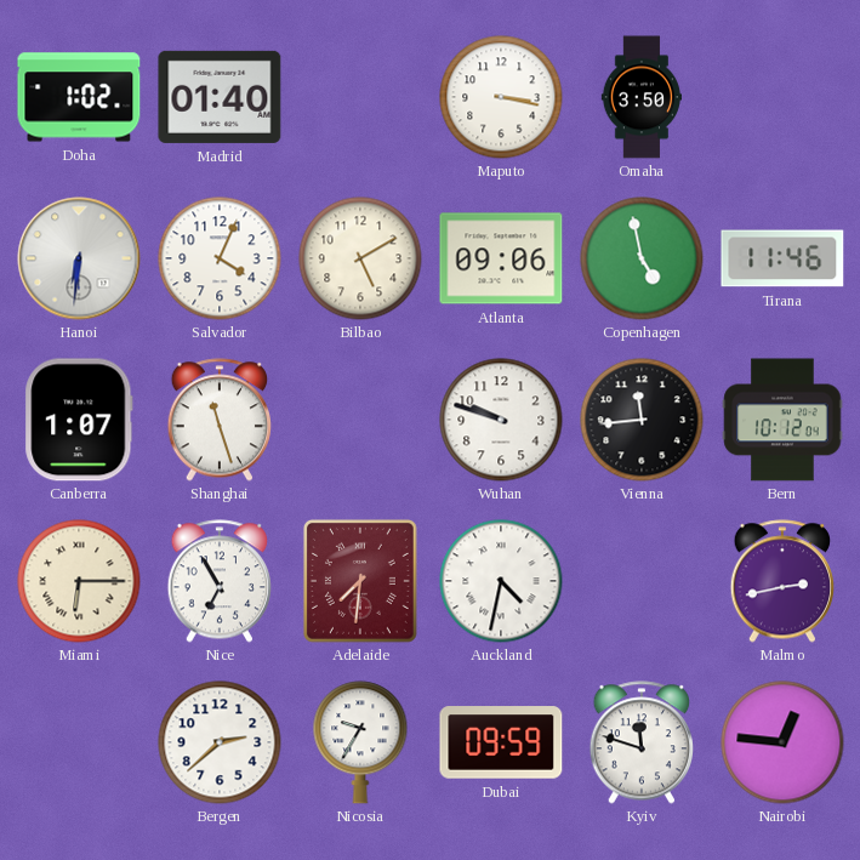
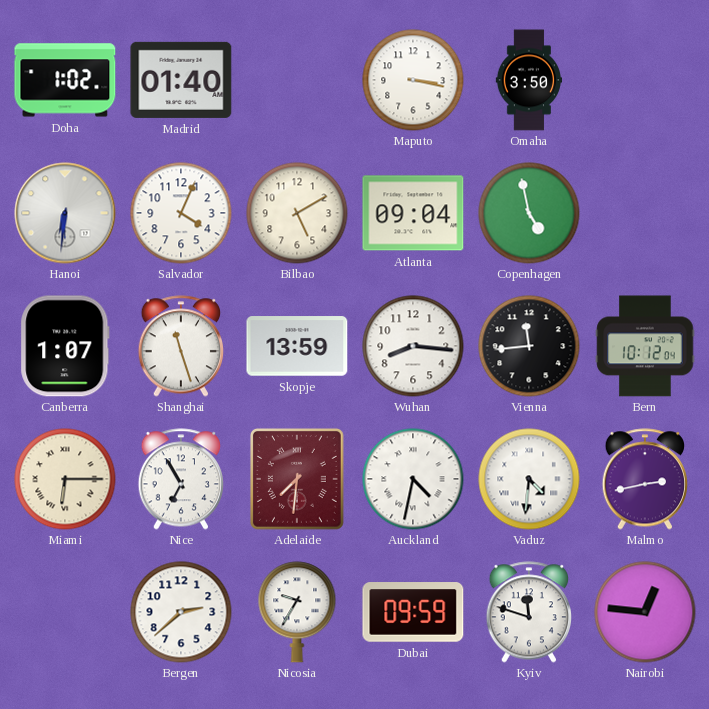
Atlanta: 09:06 -> 09:04
Tirana: 11:46 -> none
Skopje: none -> 13:59
Wuhan: 9:48 -> 8:16
Vaduz: none -> 4:31
